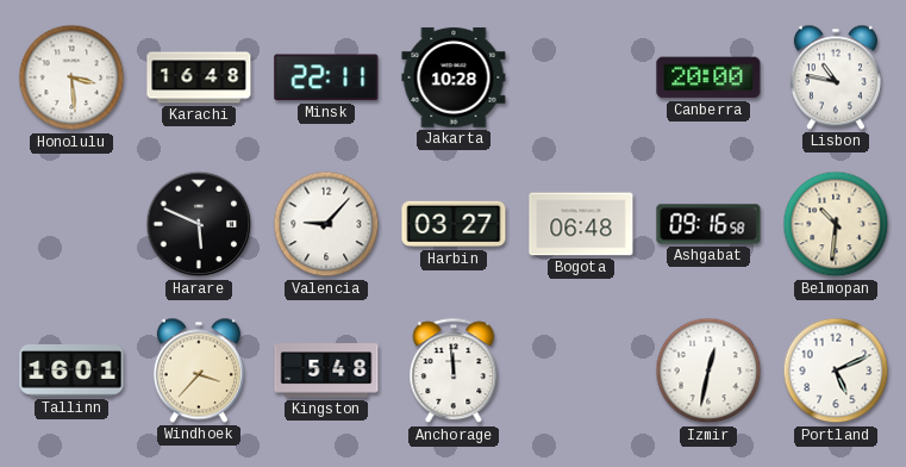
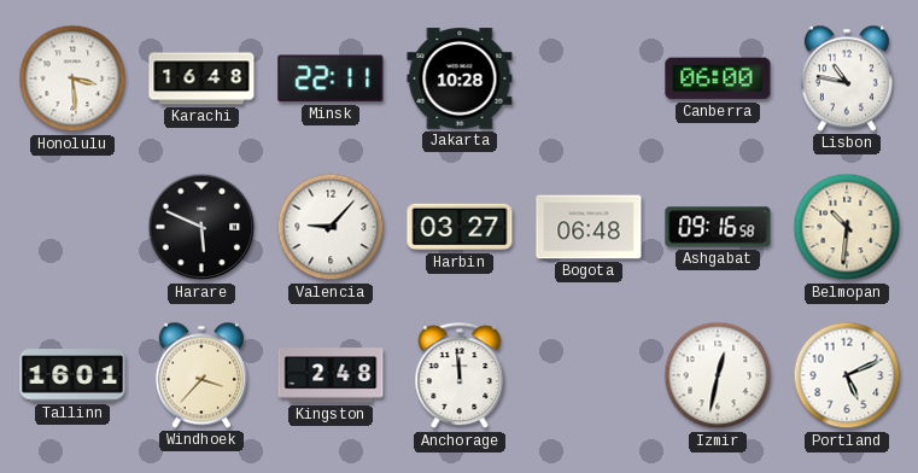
Canberra: 20:00 -> 06:00
Kingston: 5:48 -> 2:48
